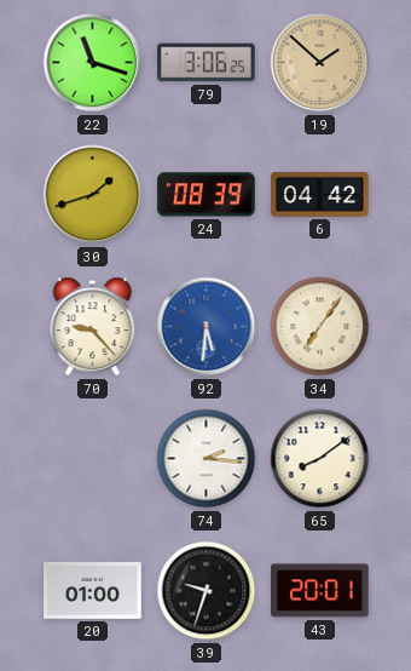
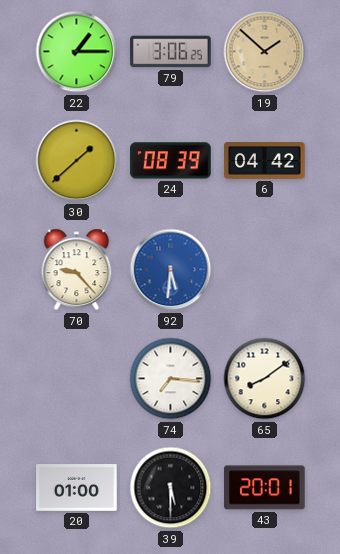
22: 11:18 -> 1:15
30: 1:42 -> 1:38
34: 7:06 -> none
74: 2:16 -> 7:16
39: 9:33 -> 5:30
